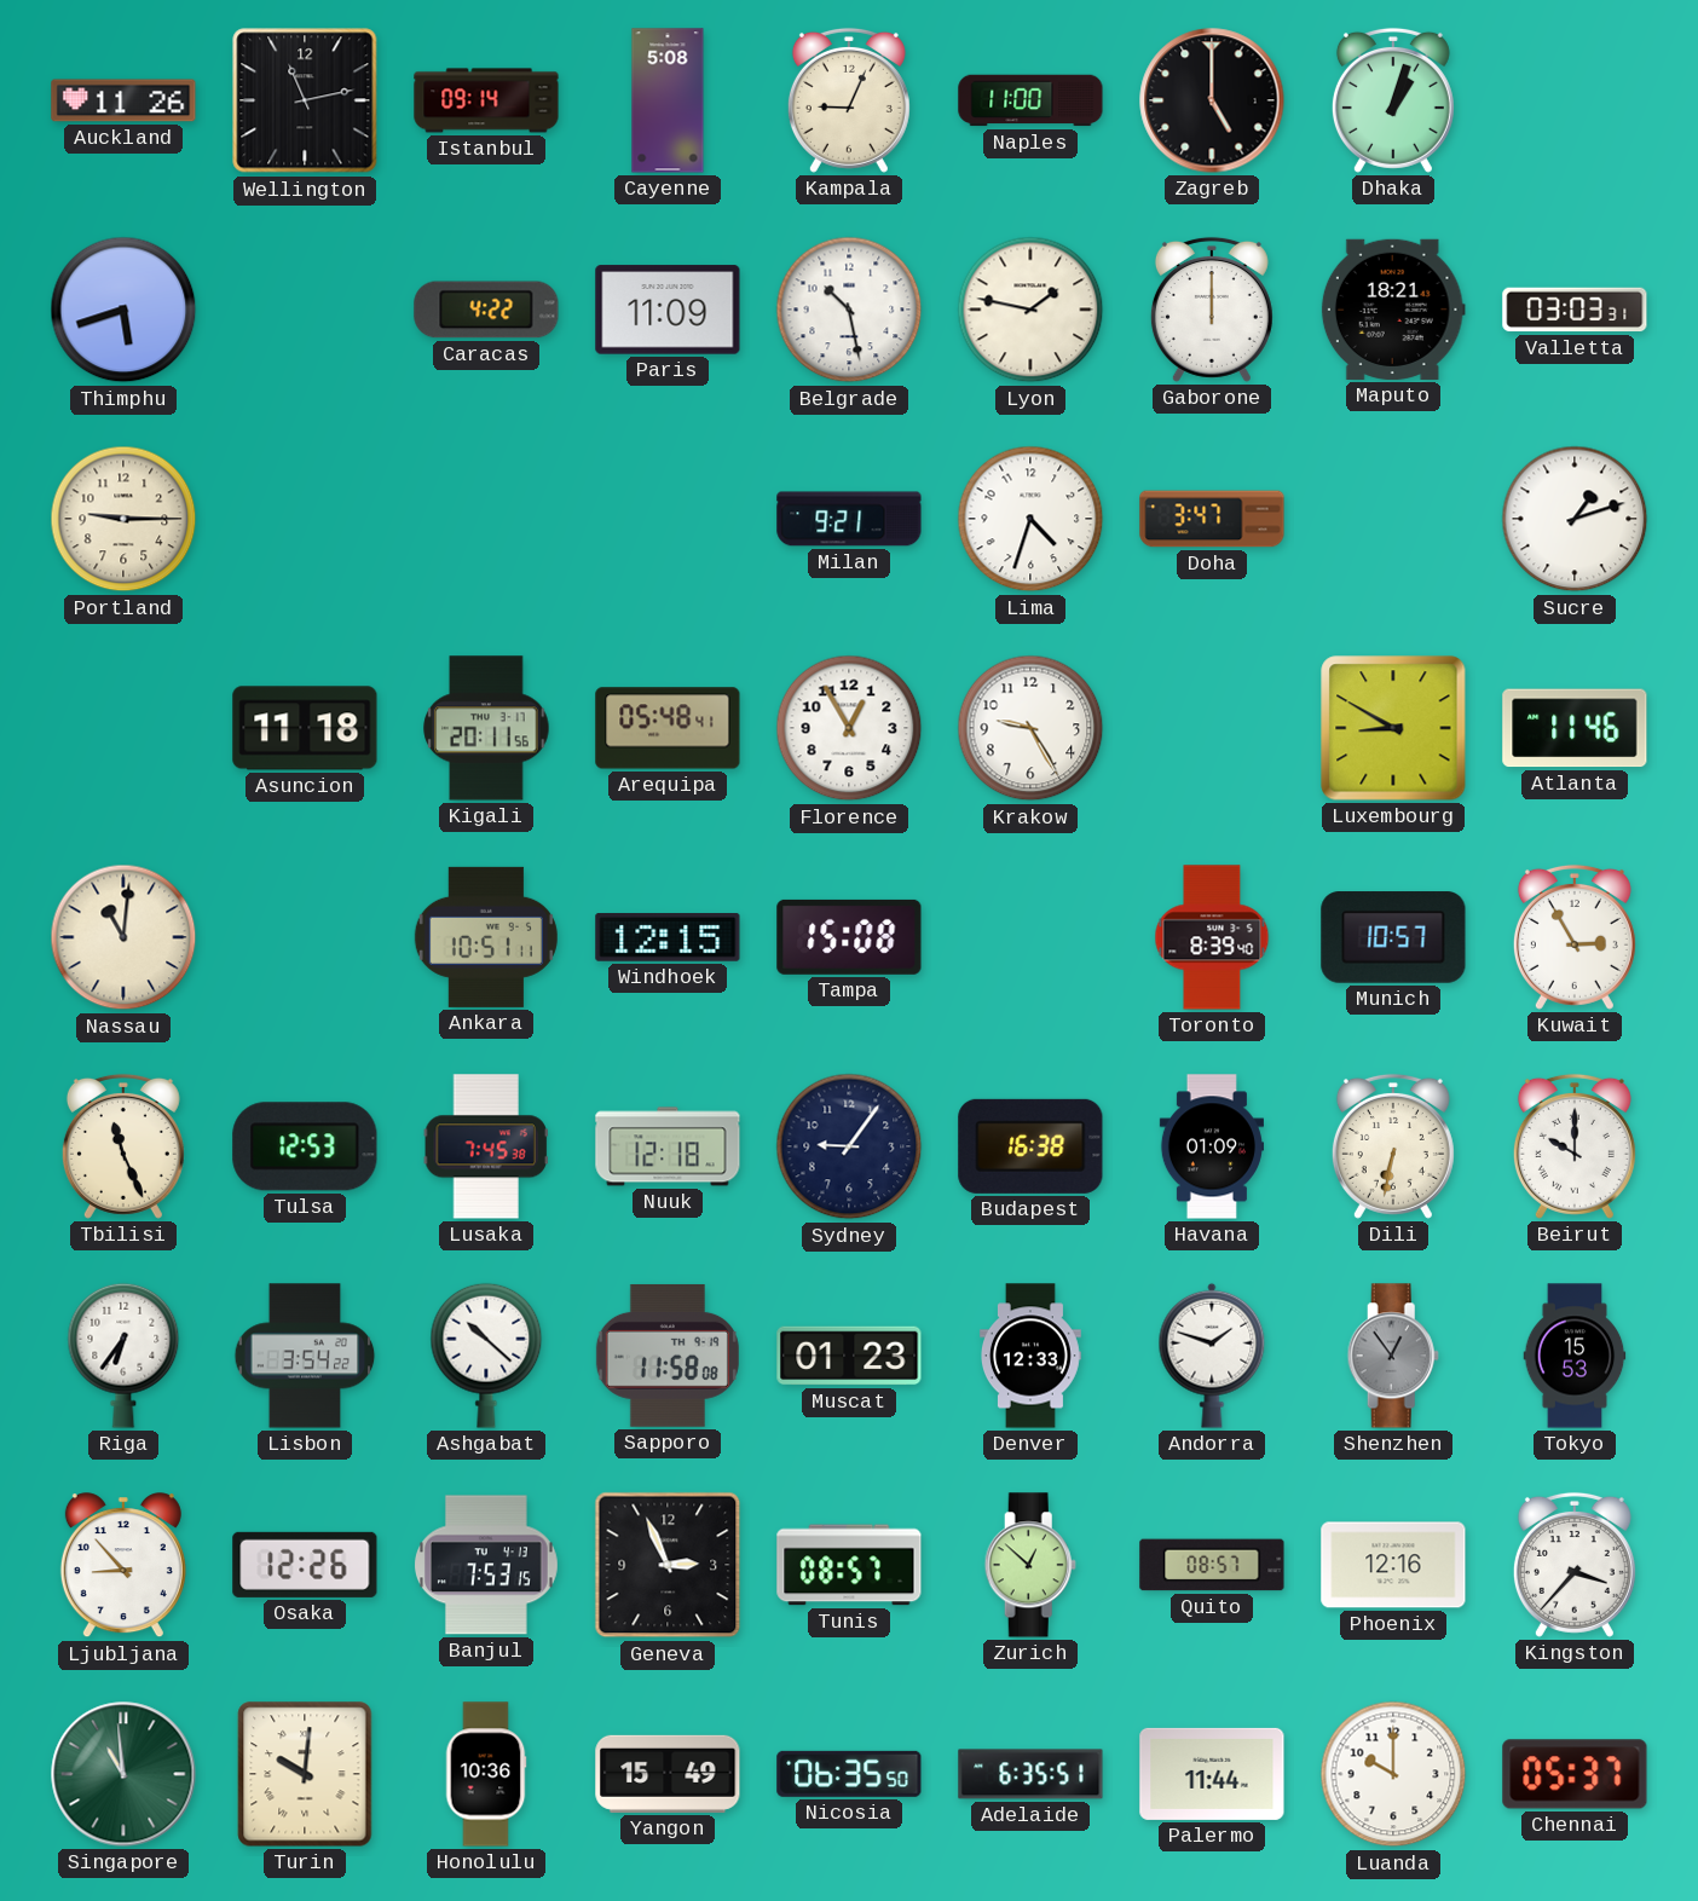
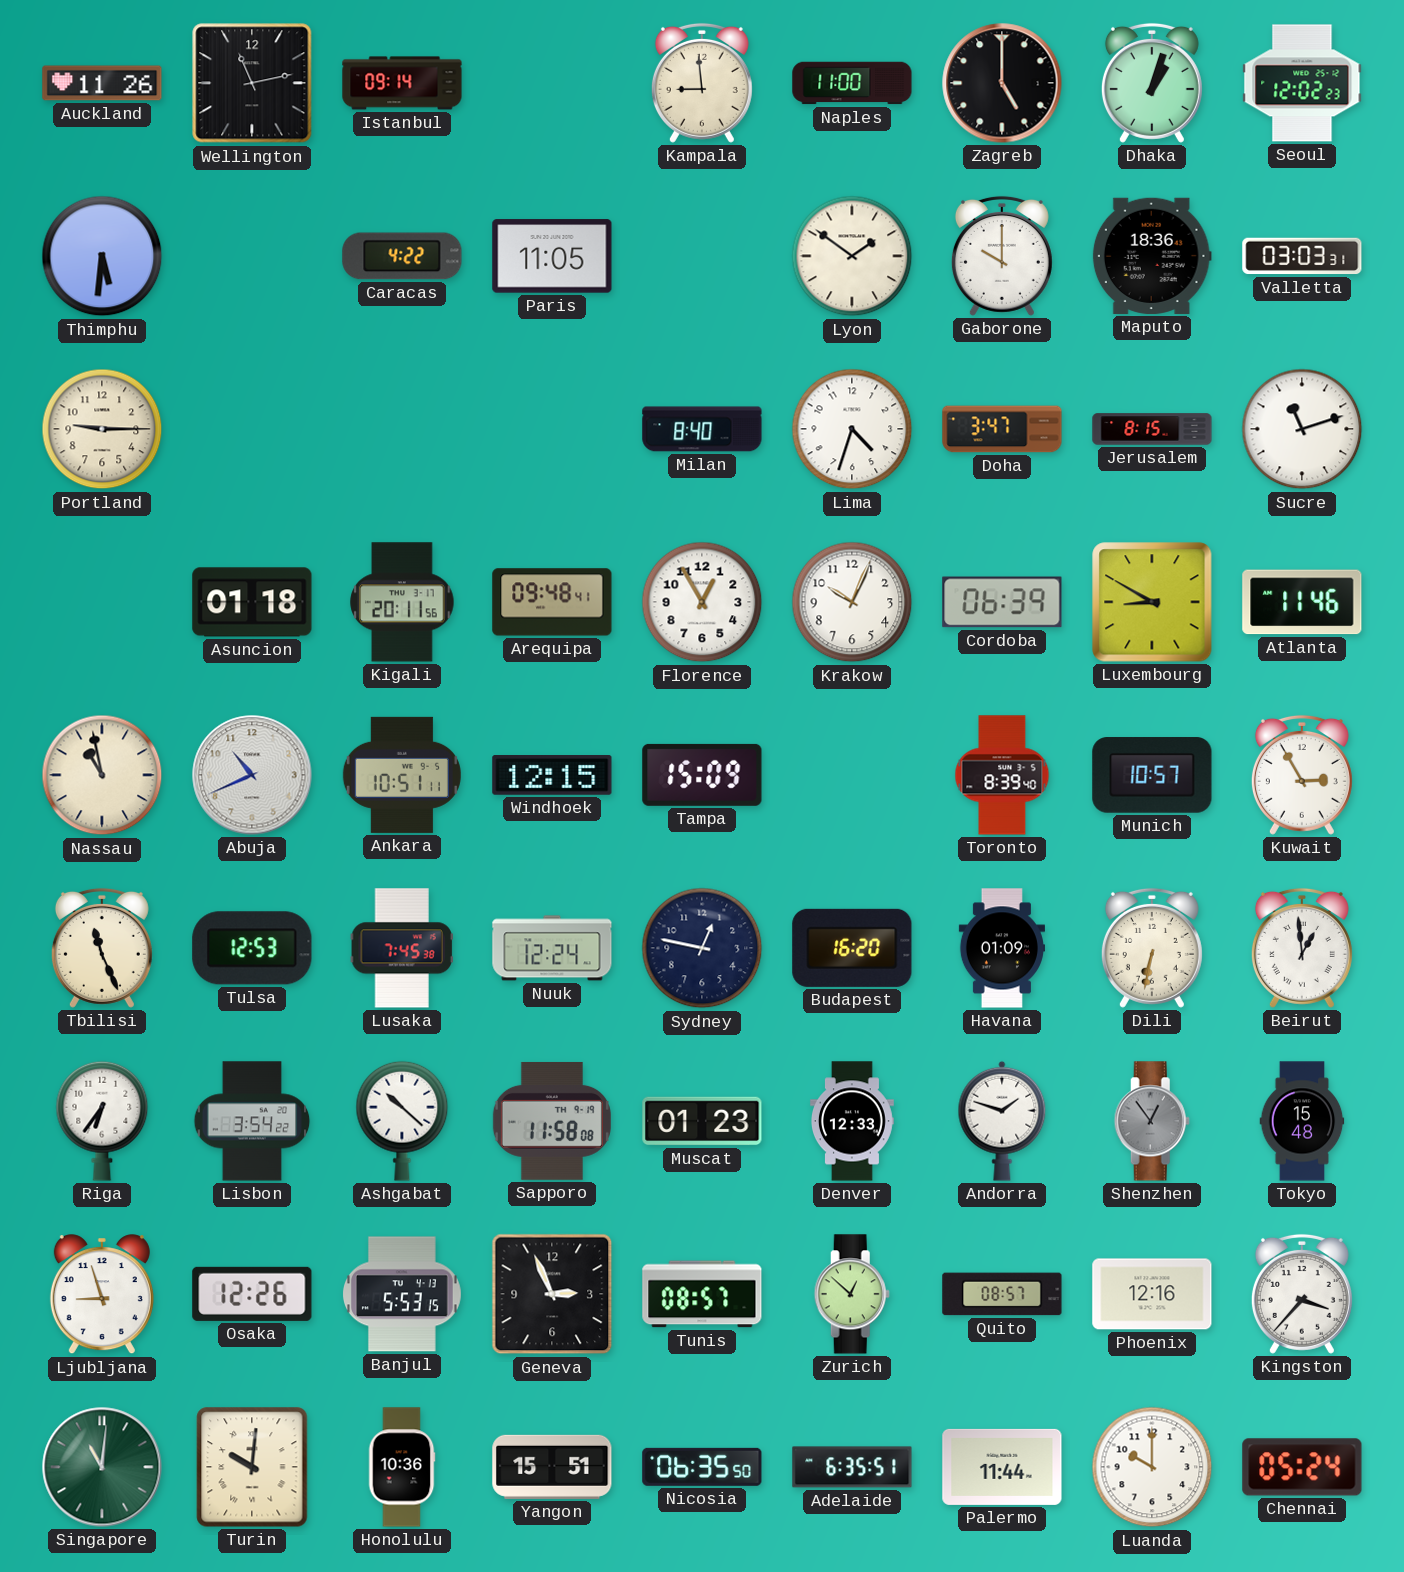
Cayenne: 5:08 -> none
Kampala: 9:04 -> 8:59
Seoul: none -> 12:02
Thimphu: 5:42 -> 5:31
Paris: 11:09 -> 11:05
Belgrade: 10:28 -> none
Lyon: 1:47 -> 1:51
Gaborone: 12:00 -> 10:00
Maputo: 18:21 -> 18:36
Milan: 9:21 -> 8:40
Jerusalem: none -> 8:15
Sucre: 1:12 -> 11:12
Asuncion: 11:18 -> 01:18
Arequipa: 05:48 -> 09:48
Krakow: 9:25 -> 10:04
Cordoba: none -> 06:39
Nassau: 11:01 -> 10:58
Abuja: none -> 10:41
Tampa: 15:08 -> 15:09
Nuuk: 12:18 -> 12:24
Sydney: 9:06 -> 12:47
Budapest: 16:38 -> 16:20
Beirut: 10:00 -> 12:59
Tokyo: 15:53 -> 15:48
Ljubljana: 8:53 -> 8:57
Banjul: 7:53 -> 5:53
Singapore: 10:59 -> 11:01
Yangon: 15:49 -> 15:51
Chennai: 05:37 -> 05:24
